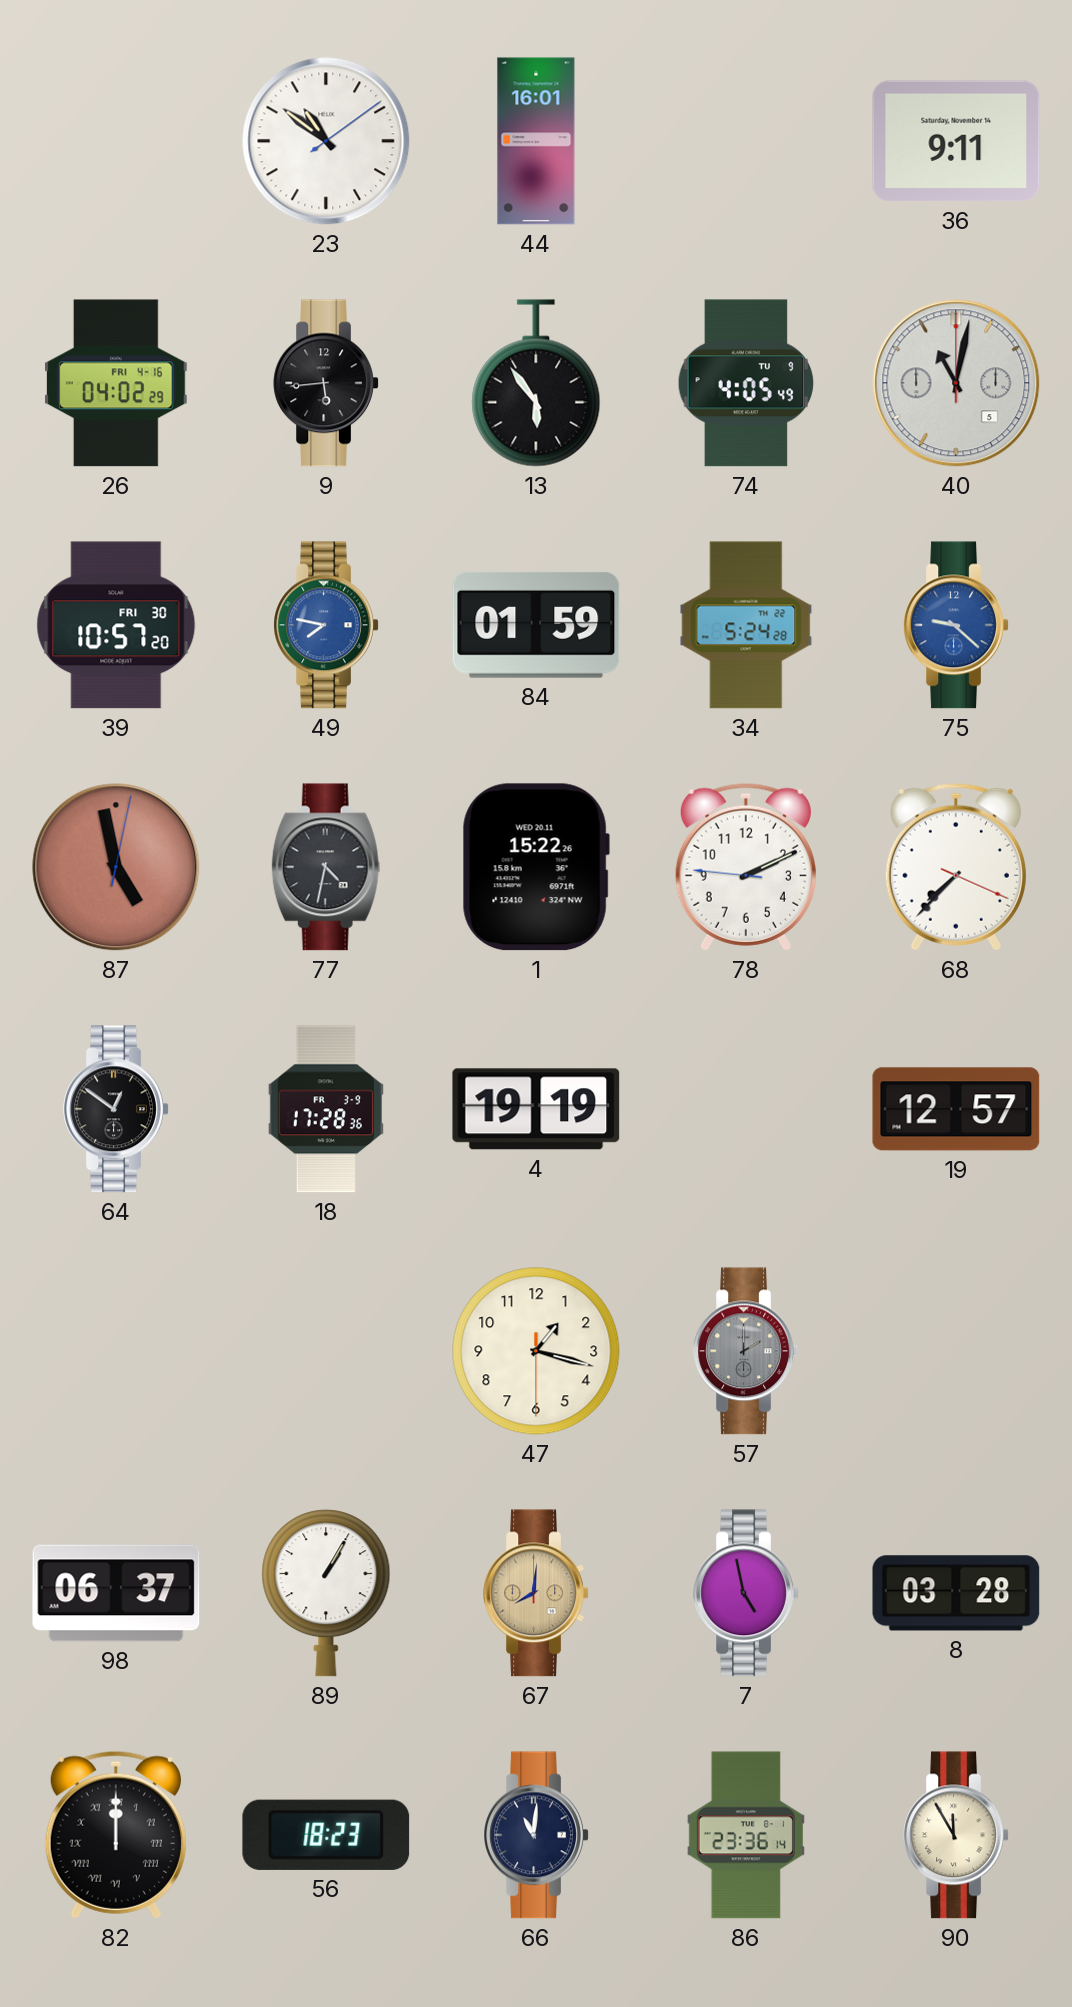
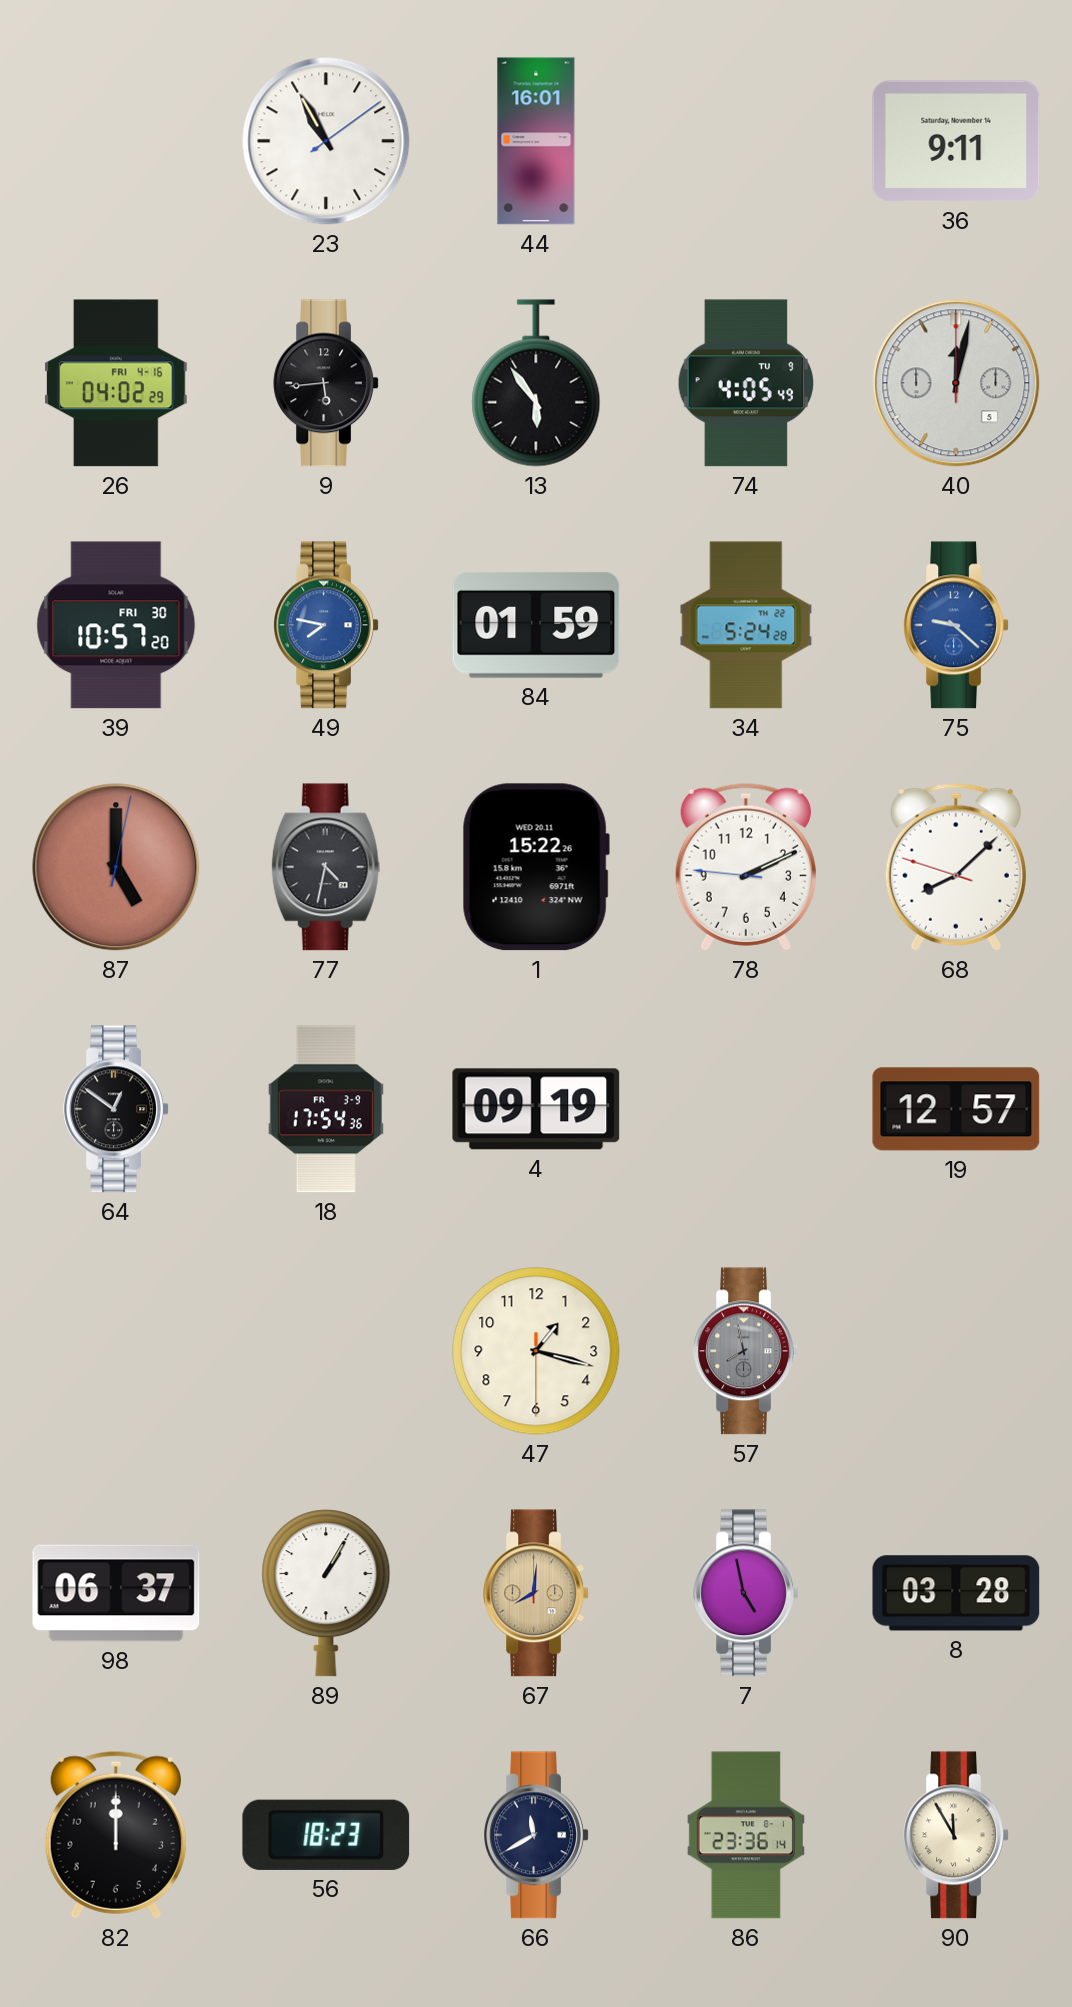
23: 10:51 -> 10:55
40: 11:02 -> 12:02
87: 4:58 -> 5:00
68: 7:37 -> 8:07
18: 17:28 -> 17:54
4: 19:19 -> 09:19
57: 2:00 -> 7:58
82 numerals: Roman -> Arabic
66: 11:01 -> 11:40
